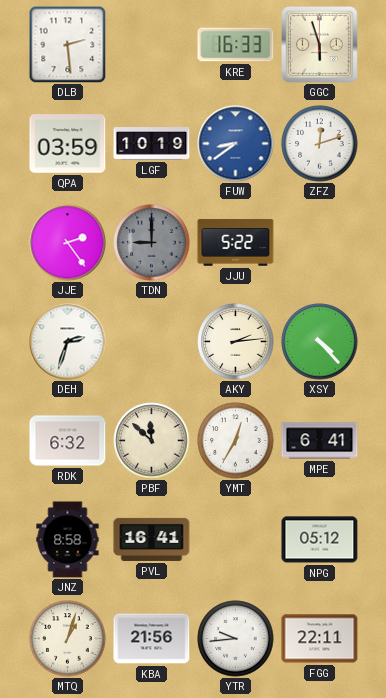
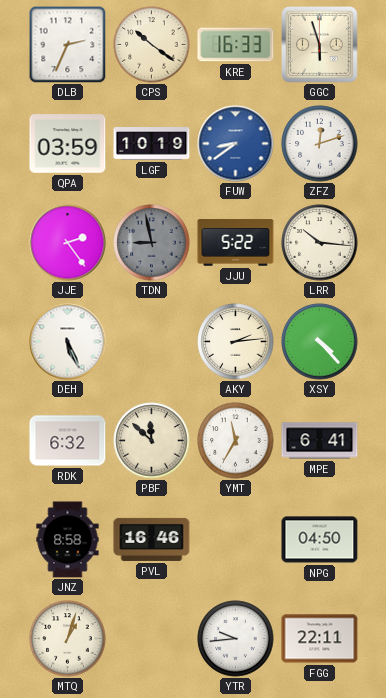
DLB: 2:29 -> 2:34
CPS: none -> 10:21
TDN: 9:00 -> 8:58
LRR: none -> 10:16
DEH: 2:33 -> 5:26
YMT: 12:35 -> 11:35
PVL: 16:41 -> 16:46
NPG: 05:12 -> 04:50
KBA: 21:56 -> none
